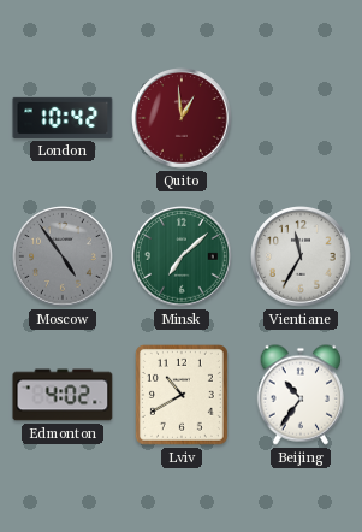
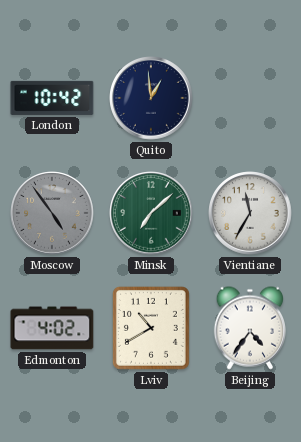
Quito dial: burgundy -> navy
Beijing: 10:36 -> 4:36
